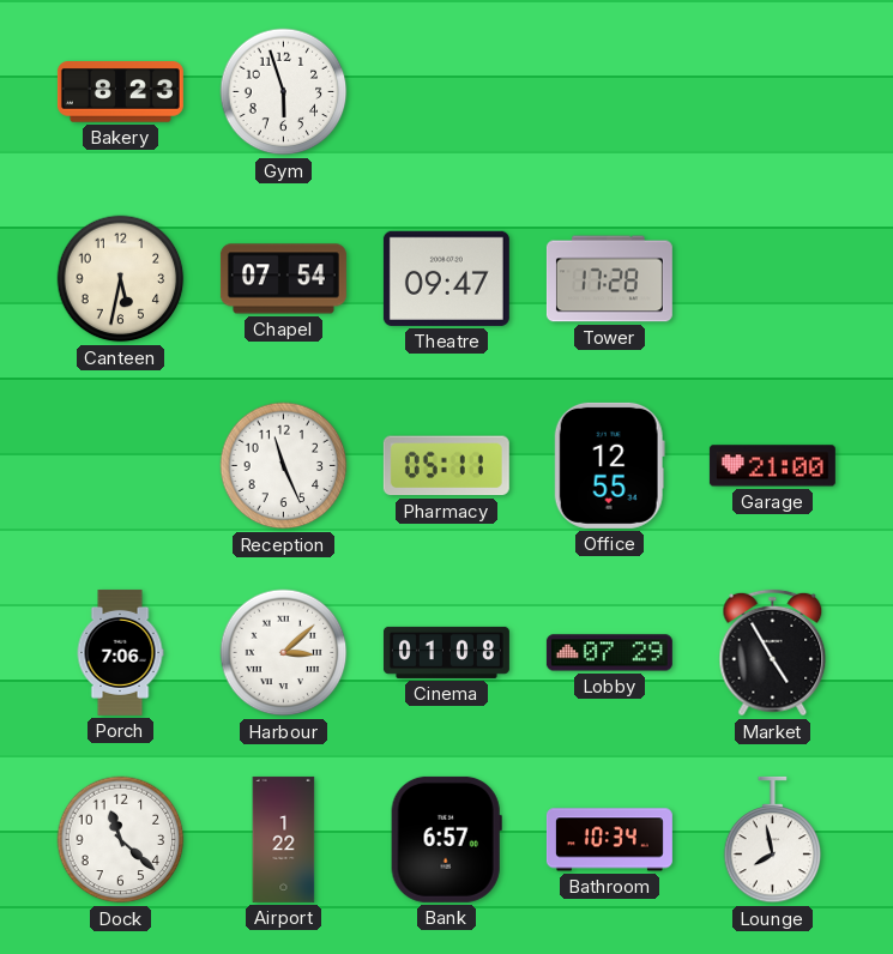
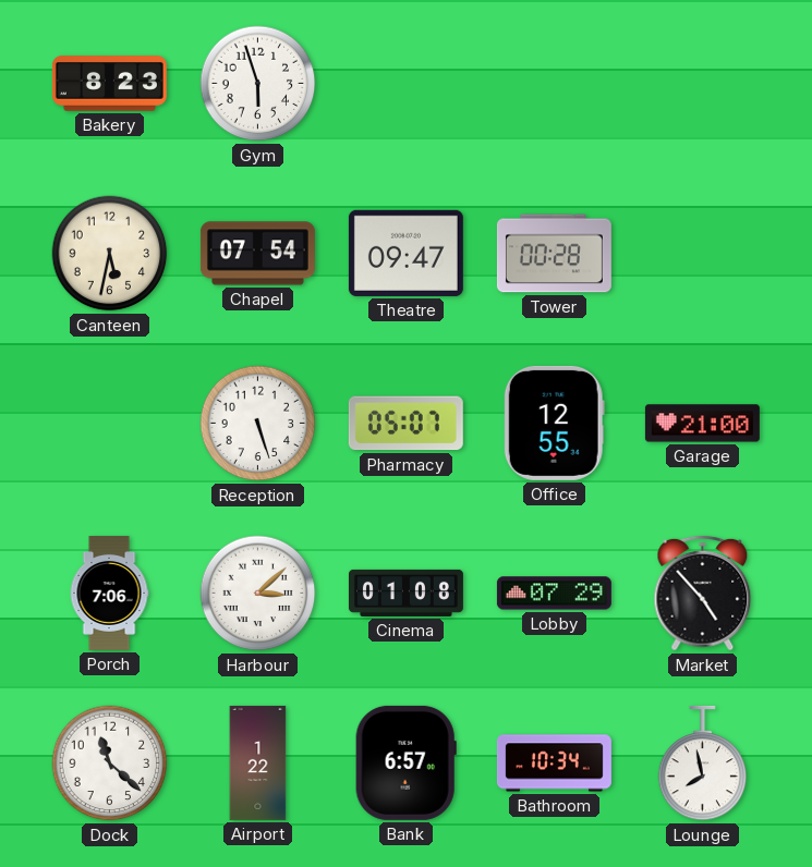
Tower: 17:28 -> 00:28
Reception: 11:26 -> 5:27
Pharmacy: 05:11 -> 05:07
Market: 4:55 -> 4:53
